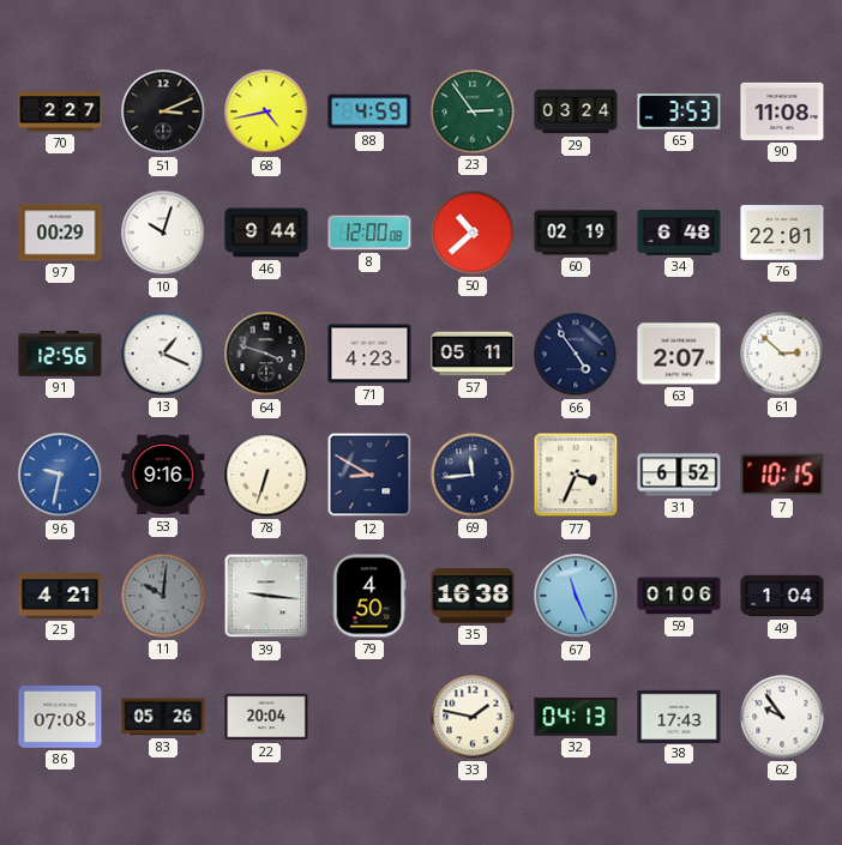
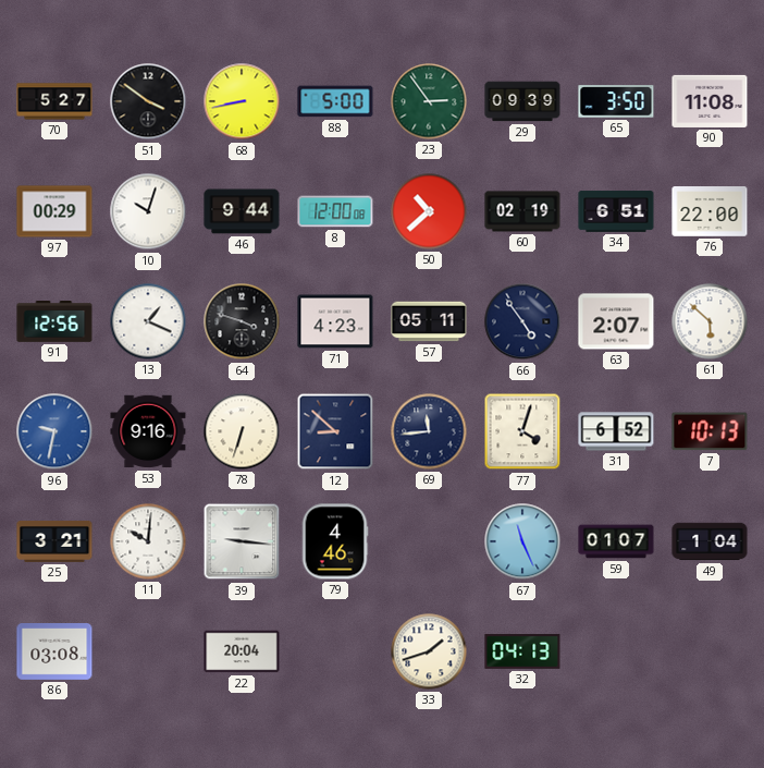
70: 2:27 -> 5:27
51: 3:11 -> 3:51
68: 4:43 -> 8:43
88: 4:59 -> 5:00
29: 03:24 -> 09:39
65: 3:53 -> 3:50
34: 6:48 -> 6:51
76: 22:01 -> 22:00
61: 2:52 -> 5:52
12: 8:50 -> 8:52
77: 3:34 -> 4:03
7: 10:15 -> 10:13
25: 4:21 -> 3:21
11 dial: grey -> white
79: 4:50 -> 4:46
35: 16:38 -> none
59: 01:06 -> 01:07
86: 07:08 -> 03:08
83: 05:26 -> none
33: 1:47 -> 1:42
38: 17:43 -> none
62: 9:54 -> none
